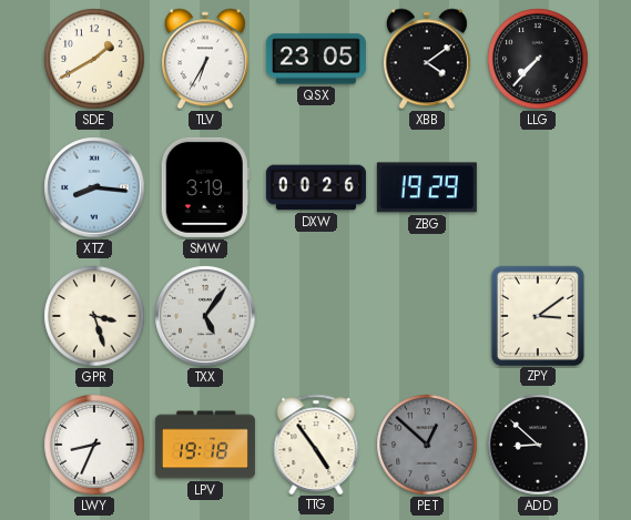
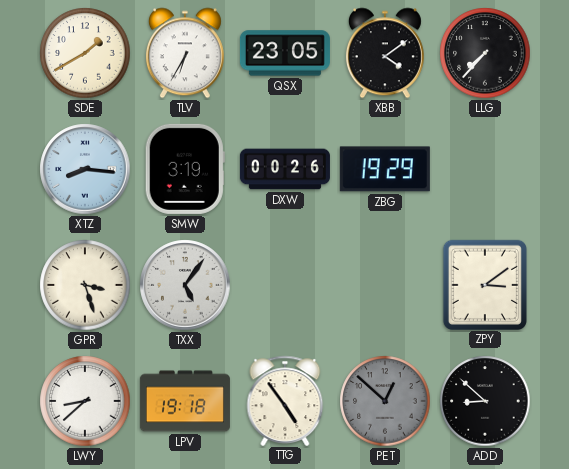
LWY: 8:34 -> 8:38
